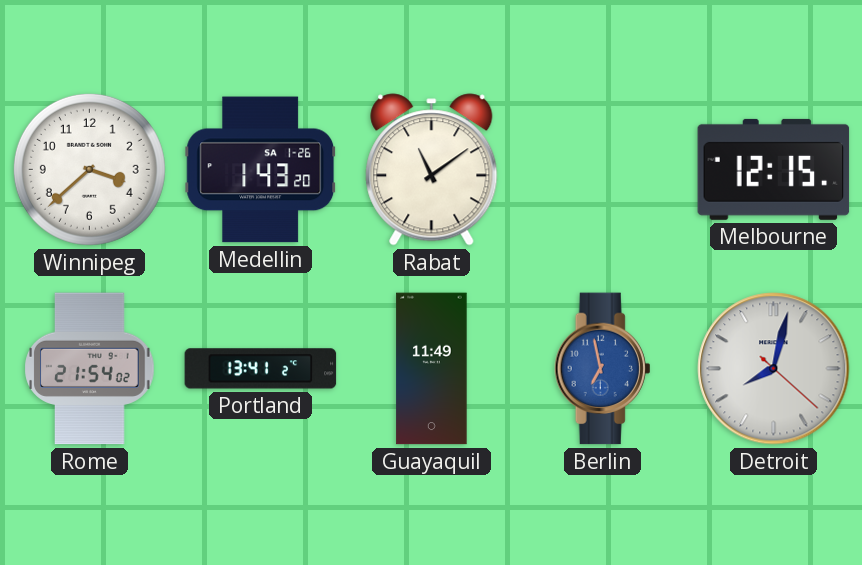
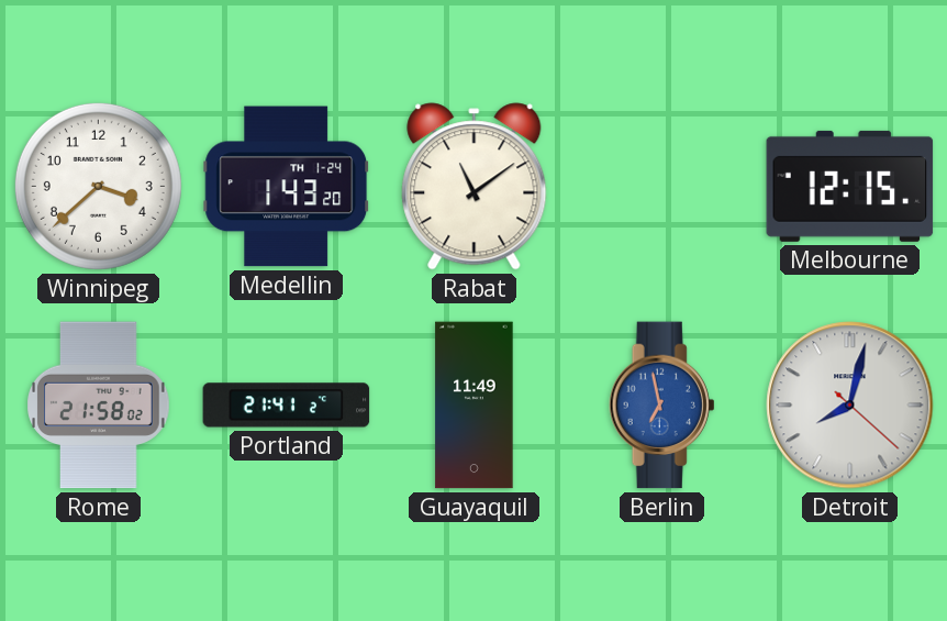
Medellin date: SA 1-26 -> TH 1-24
Rome: 21:54 -> 21:58
Portland: 13:41 -> 21:41
